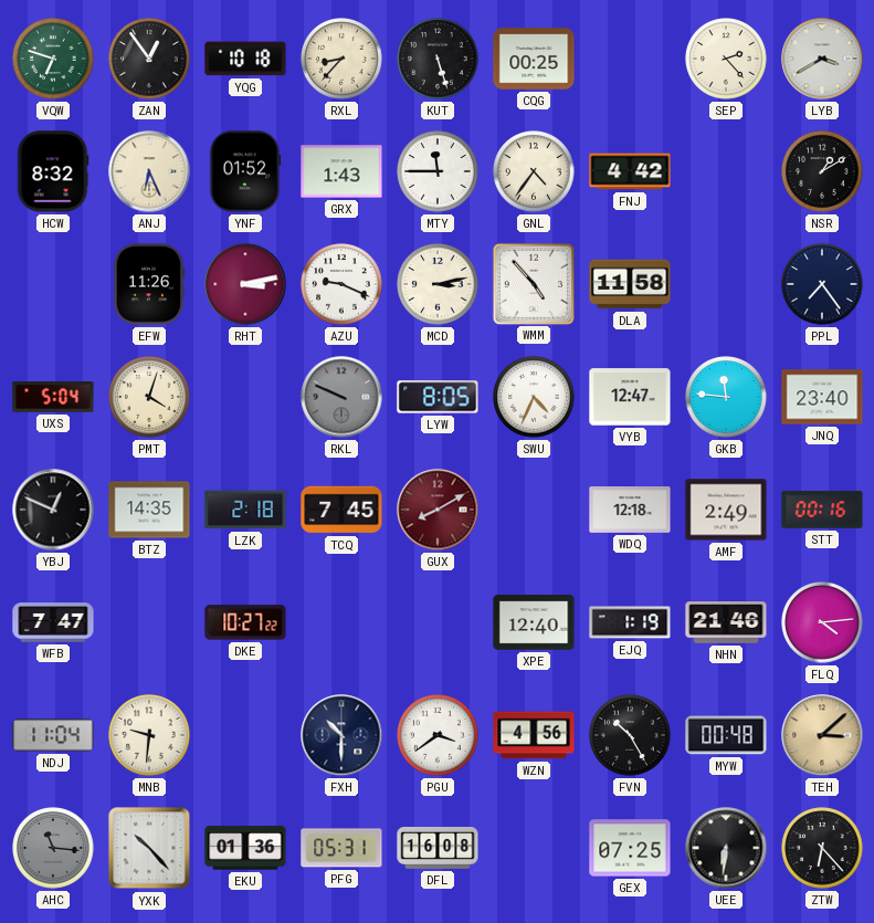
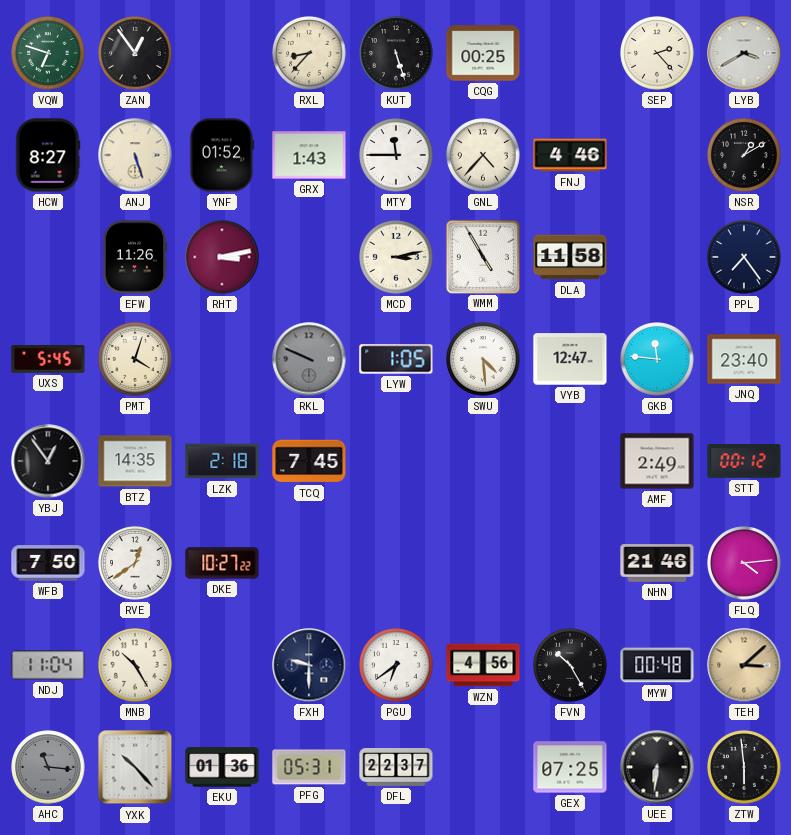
YQG: 10:18 -> none
HCW: 8:32 -> 8:27
ANJ: 6:26 -> 5:27
GNL: 4:36 -> 4:37
FNJ: 4:42 -> 4:46
AZU: 9:19 -> none
WMM: 4:53 -> 4:55
UXS: 5:04 -> 5:45
LYW: 8:05 -> 1:05
SWU: 4:34 -> 4:29
YBJ: 12:49 -> 12:54
GUX: 8:10 -> none
WDQ: 12:18 -> none
STT: 00:16 -> 00:12
WFB: 7:47 -> 7:50
RVE: none -> 12:39
XPE: 12:40 -> none
EJQ: 1:19 -> none
MNB: 9:31 -> 10:25
FXH: 10:30 -> 9:30
PGU: 3:39 -> 6:39
DFL: 16:08 -> 22:37
ZTW: 6:23 -> 5:59
